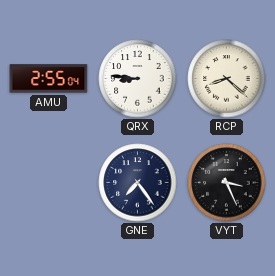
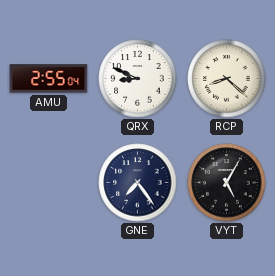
QRX: 8:46 -> 8:49
VYT: 3:26 -> 5:05
